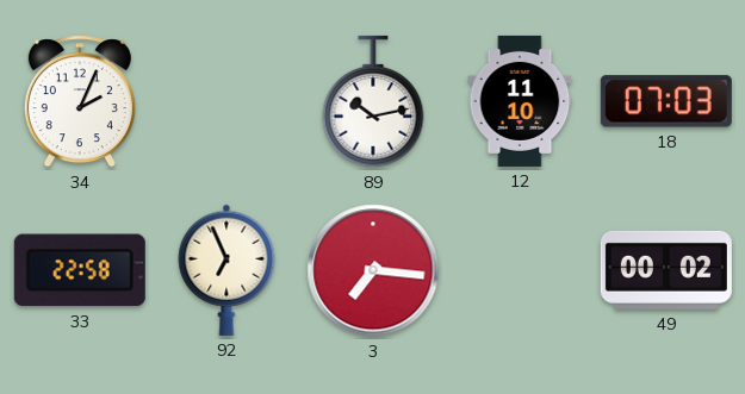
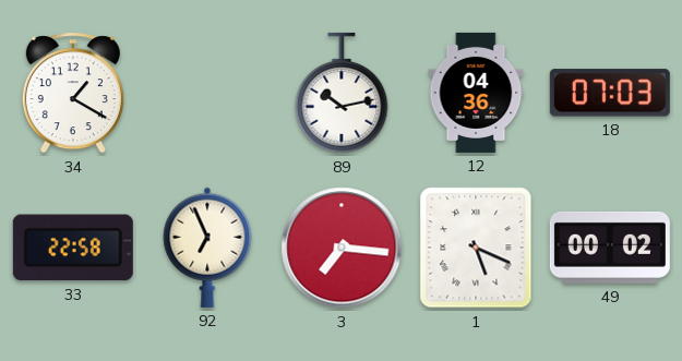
34: 2:04 -> 1:20
12: 11:10 -> 04:36
1: none -> 5:19
